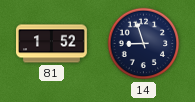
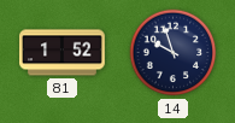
14: 8:57 -> 9:57
